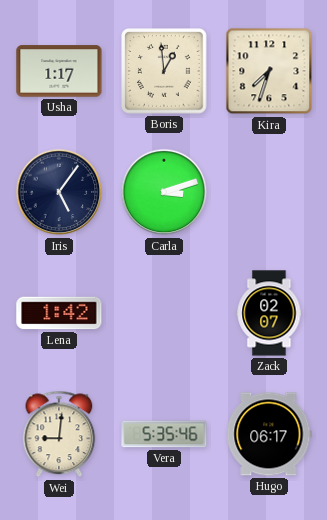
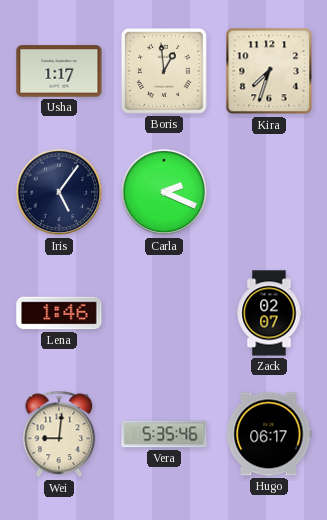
Carla: 3:12 -> 2:19
Lena: 1:42 -> 1:46
